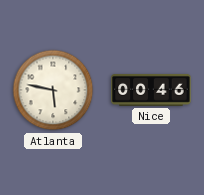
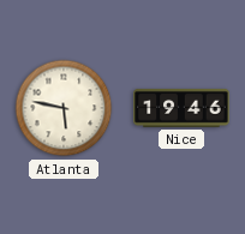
Nice: 00:46 -> 19:46
